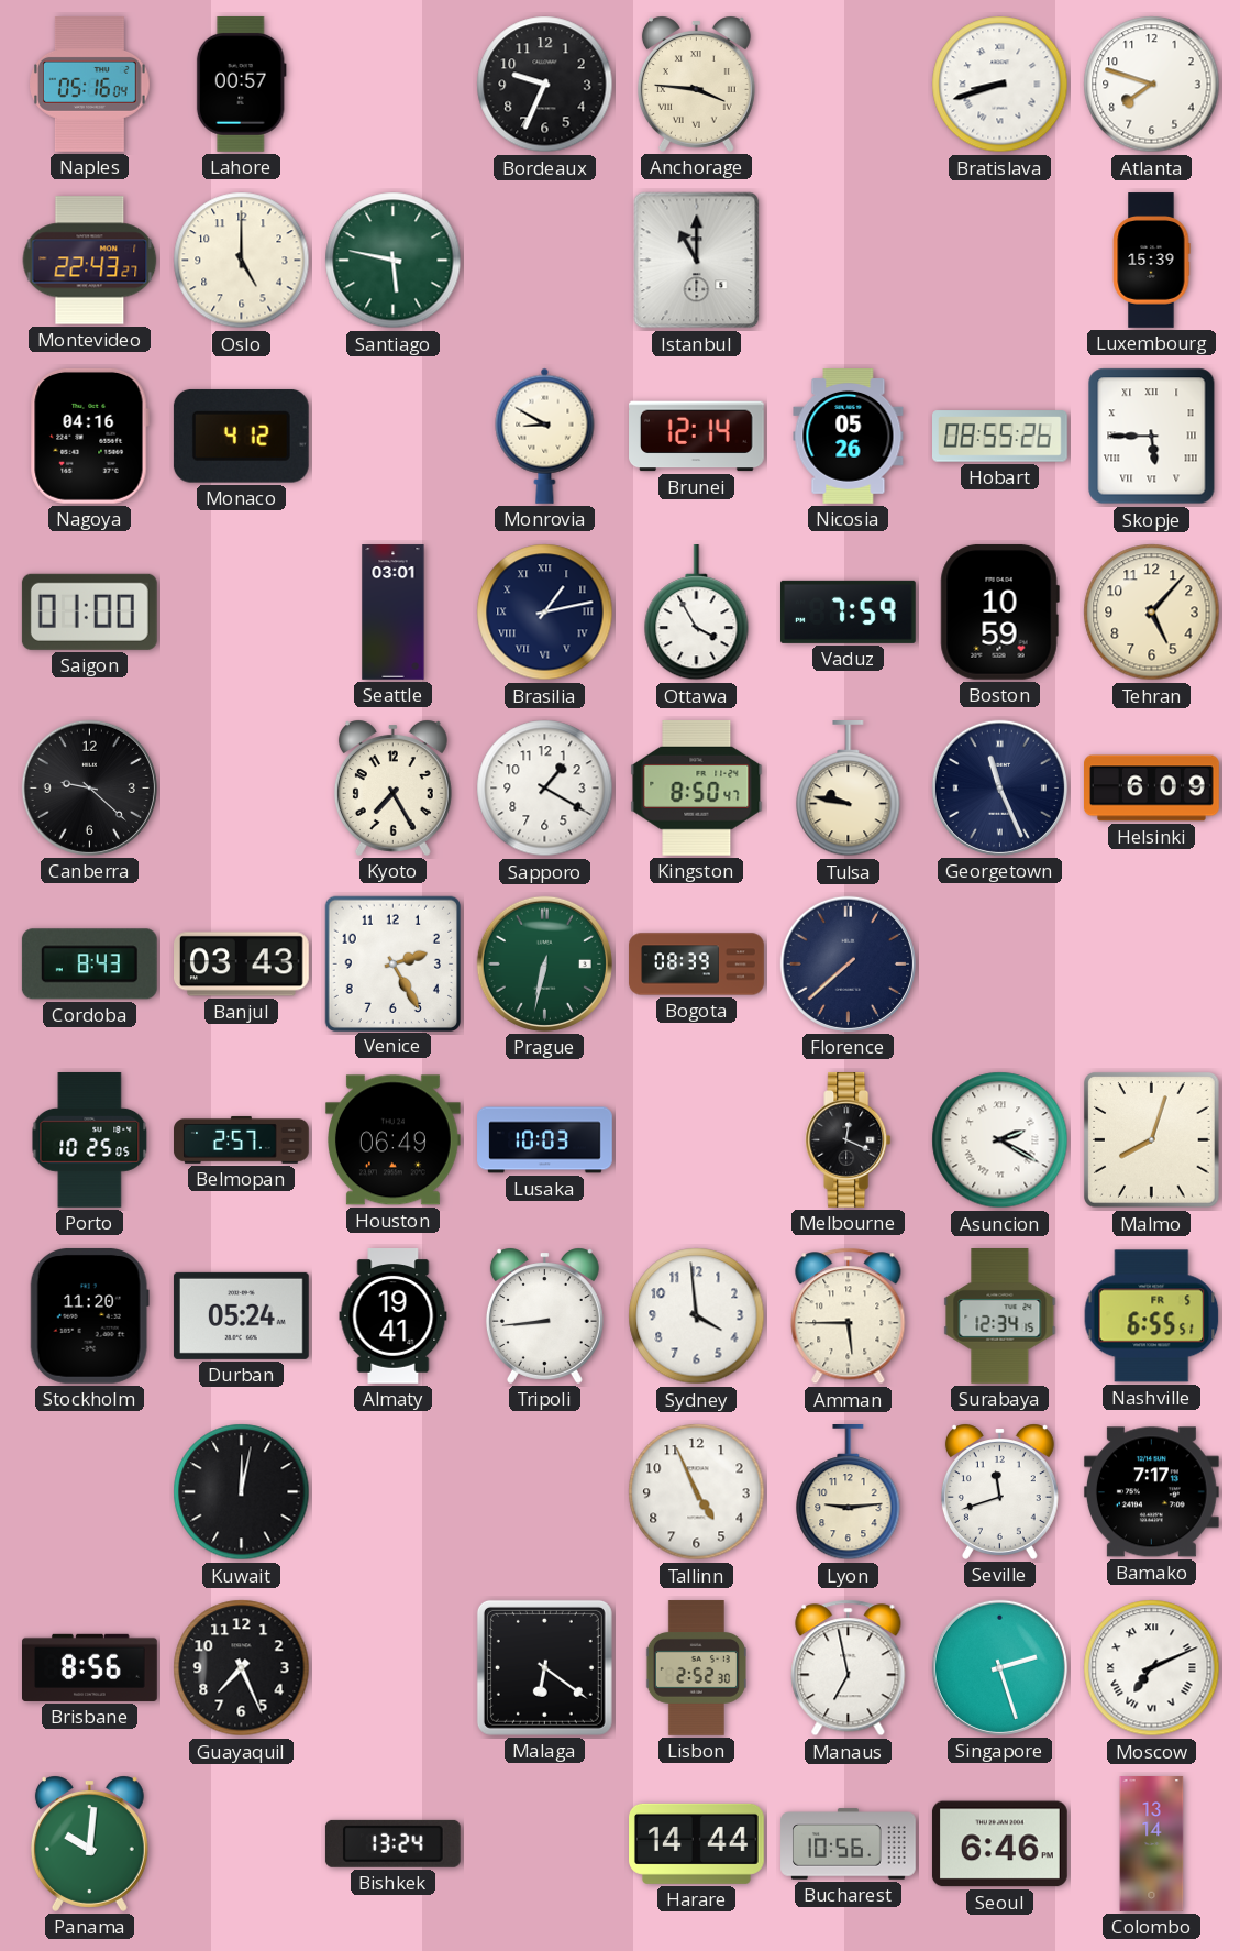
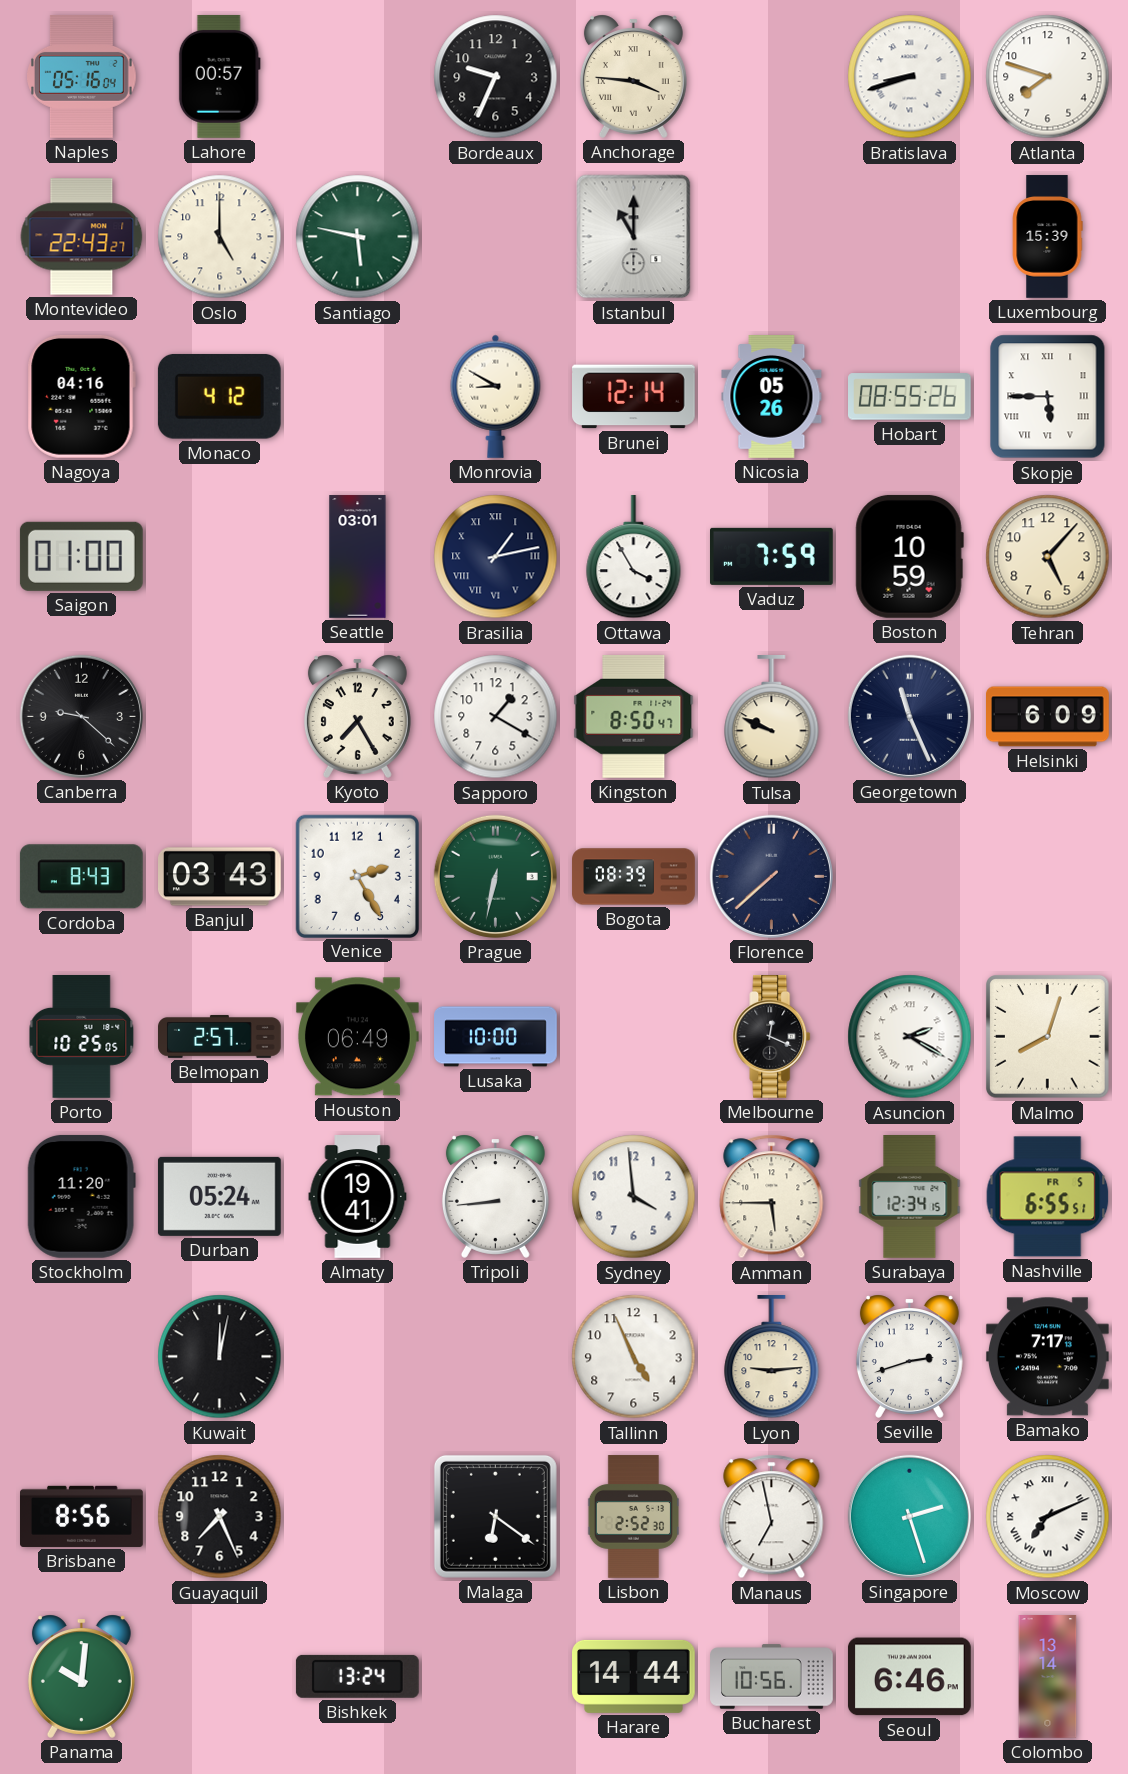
Tulsa: 9:47 -> 9:49
Lusaka: 10:03 -> 10:00
Seville: 11:42 -> 2:42
